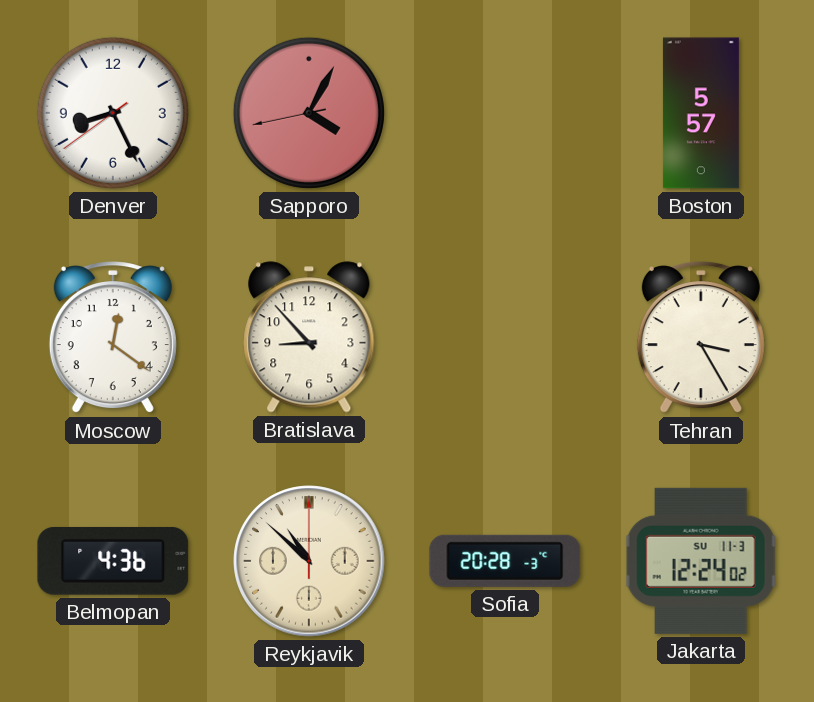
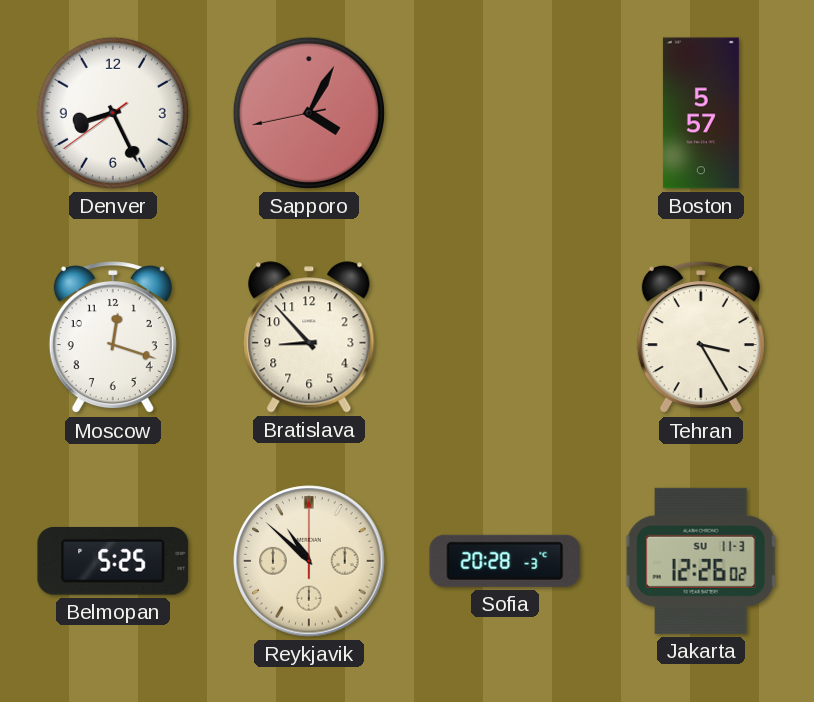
Moscow: 12:21 -> 12:18
Belmopan: 4:36 -> 5:25
Jakarta: 12:24 -> 12:26
